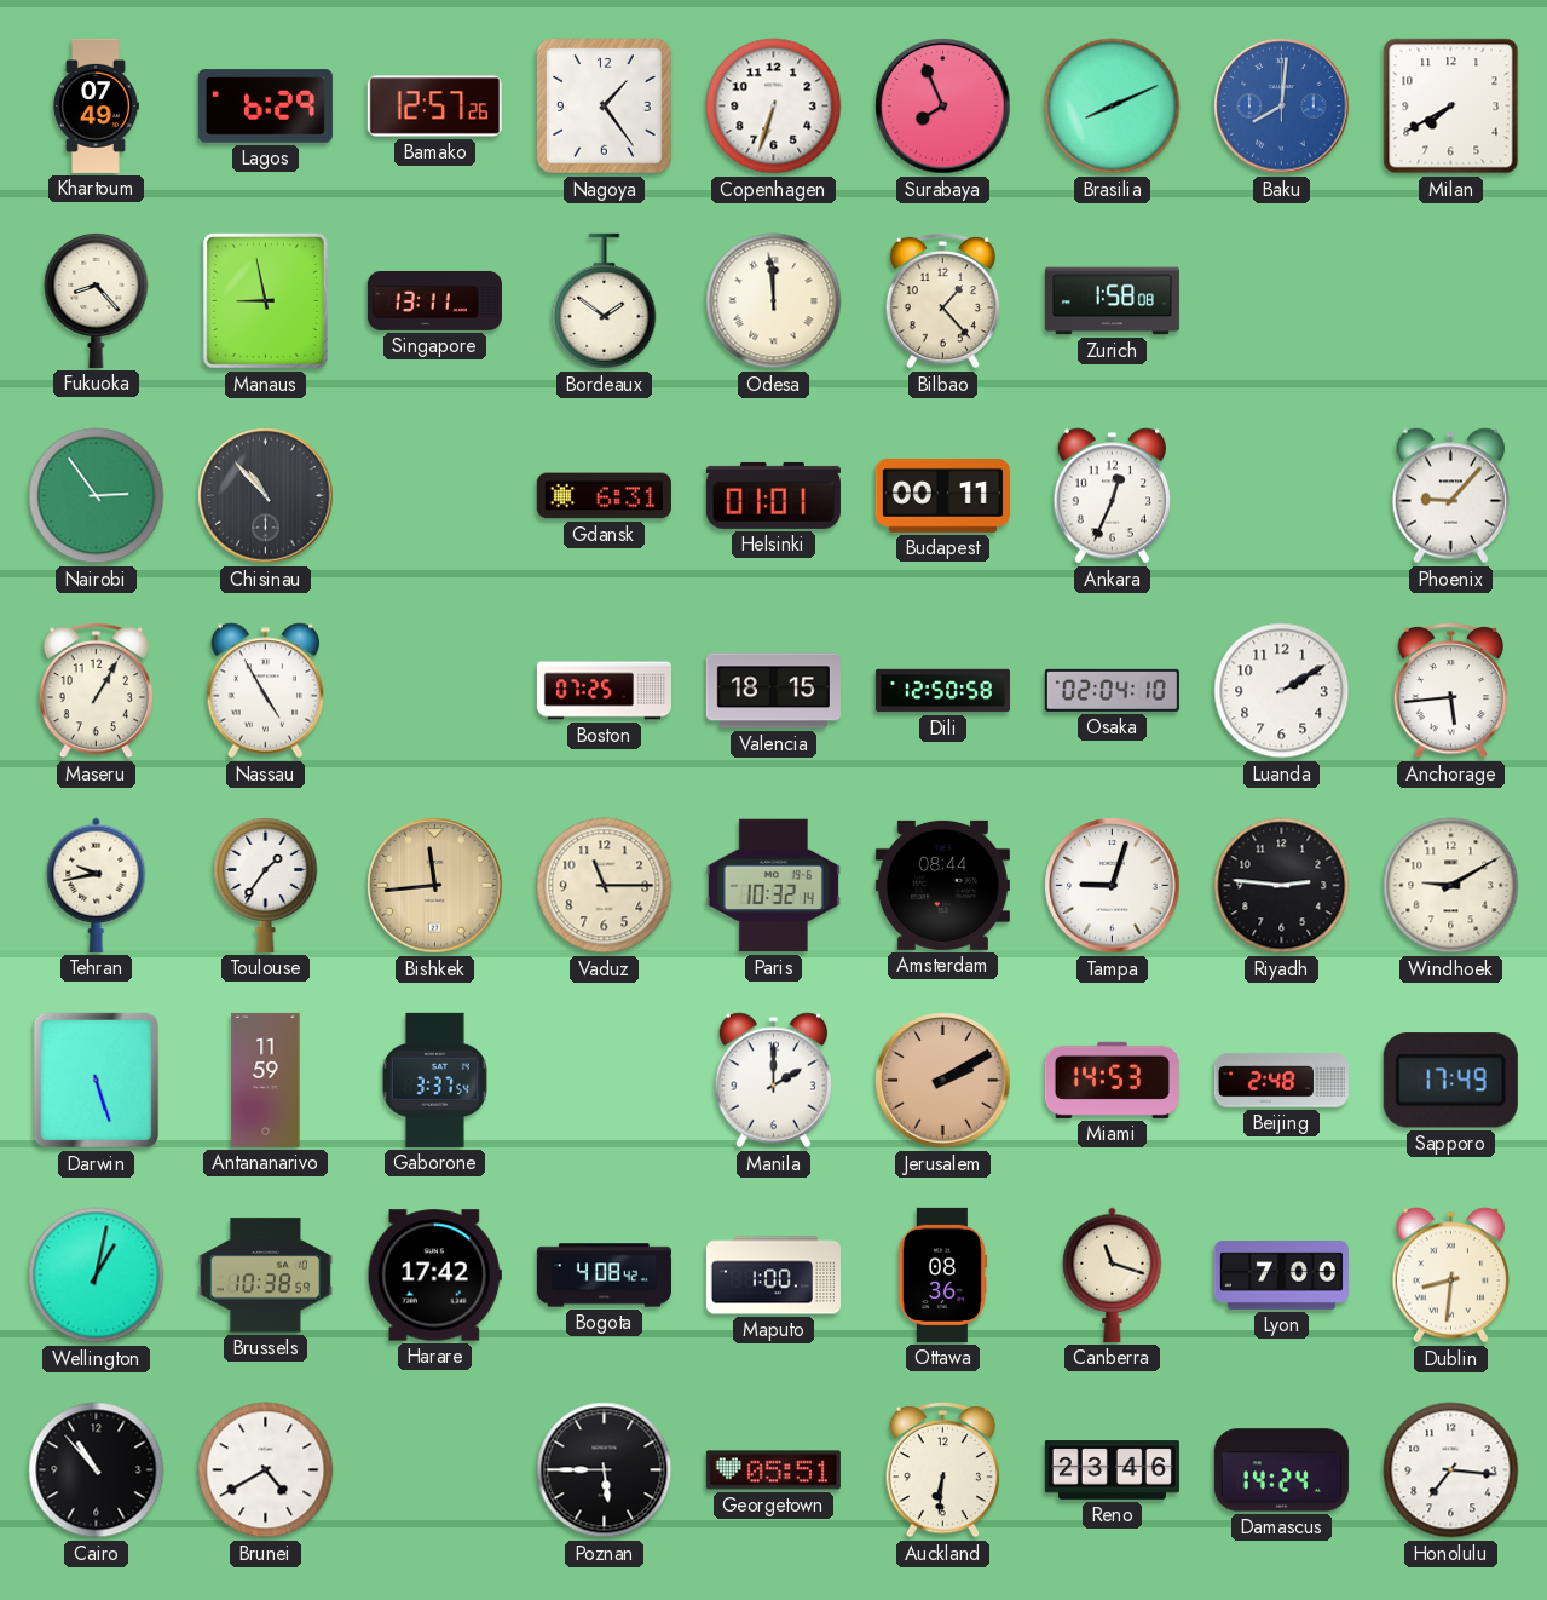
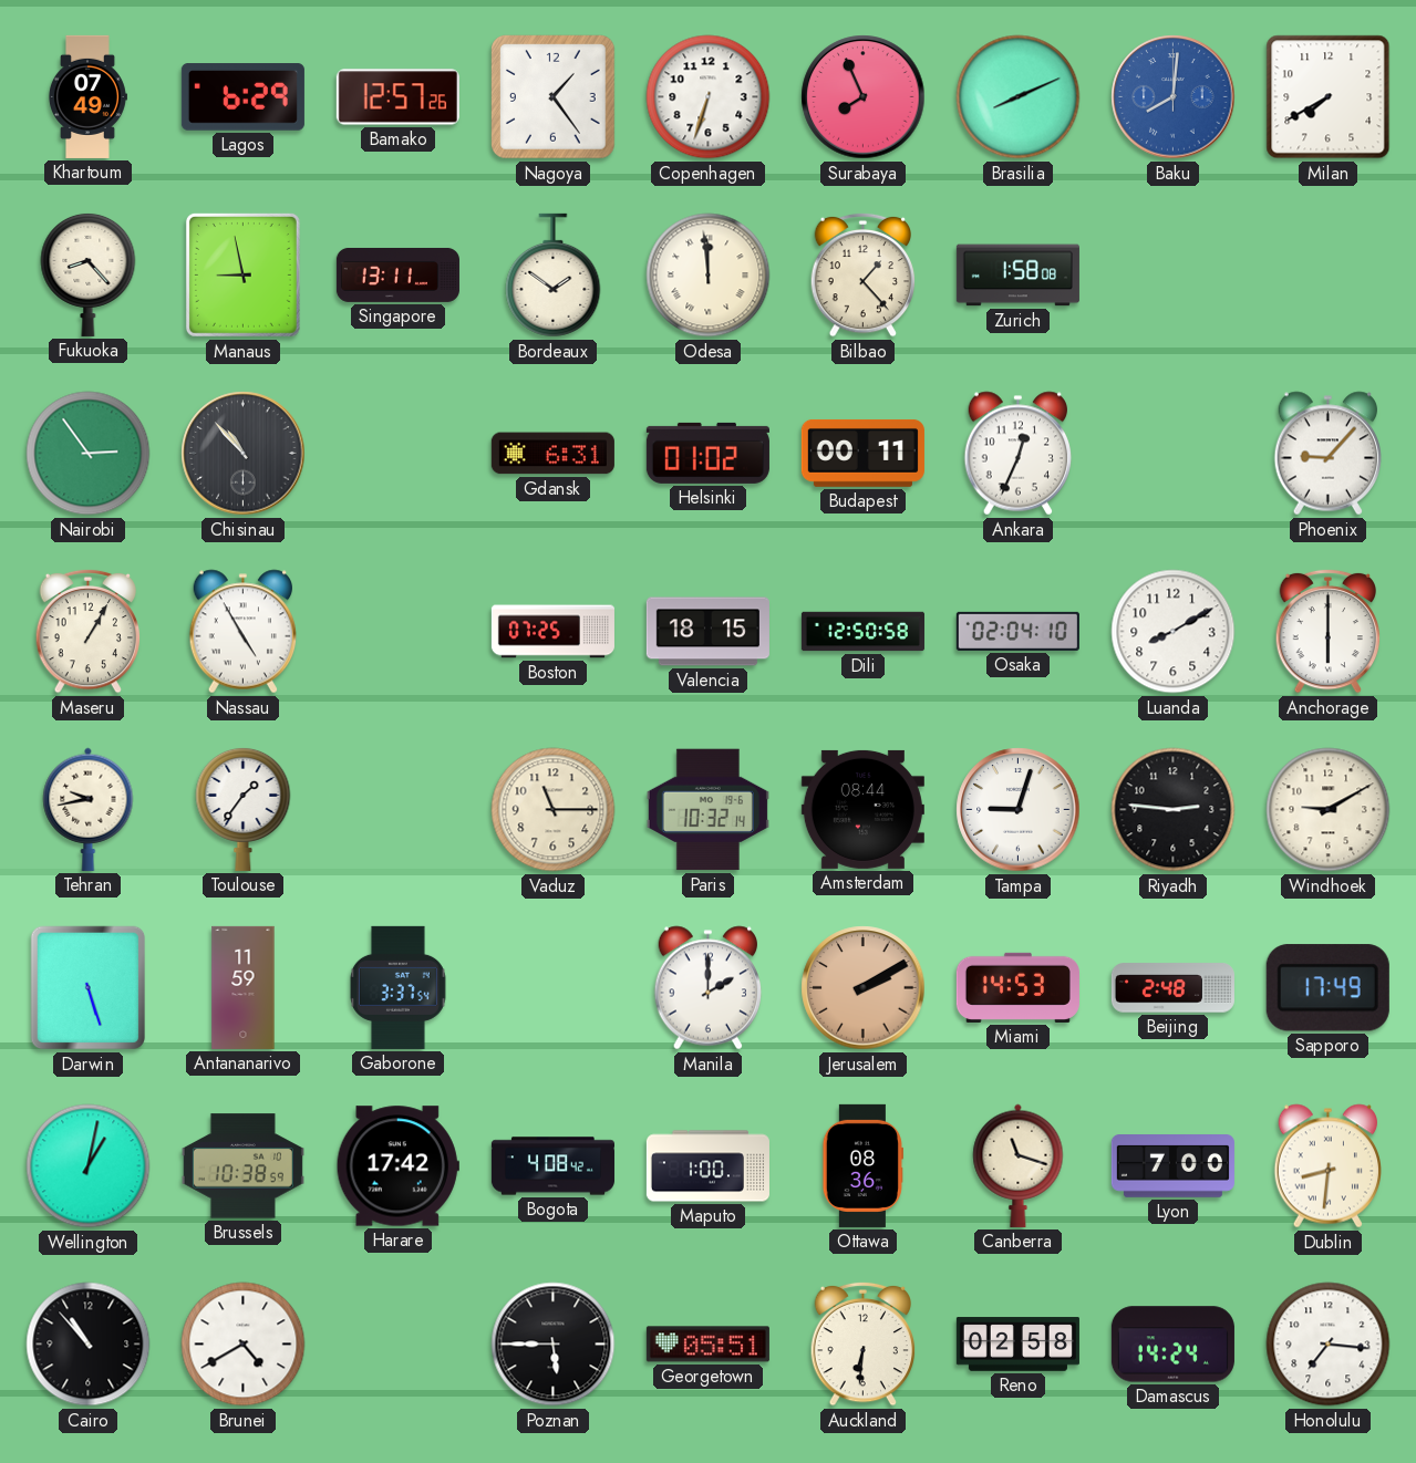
Helsinki: 01:01 -> 01:02
Luanda: 2:10 -> 8:10
Anchorage: 5:44 -> 6:00
Bishkek: 11:44 -> none
Reno: 23:46 -> 02:58
